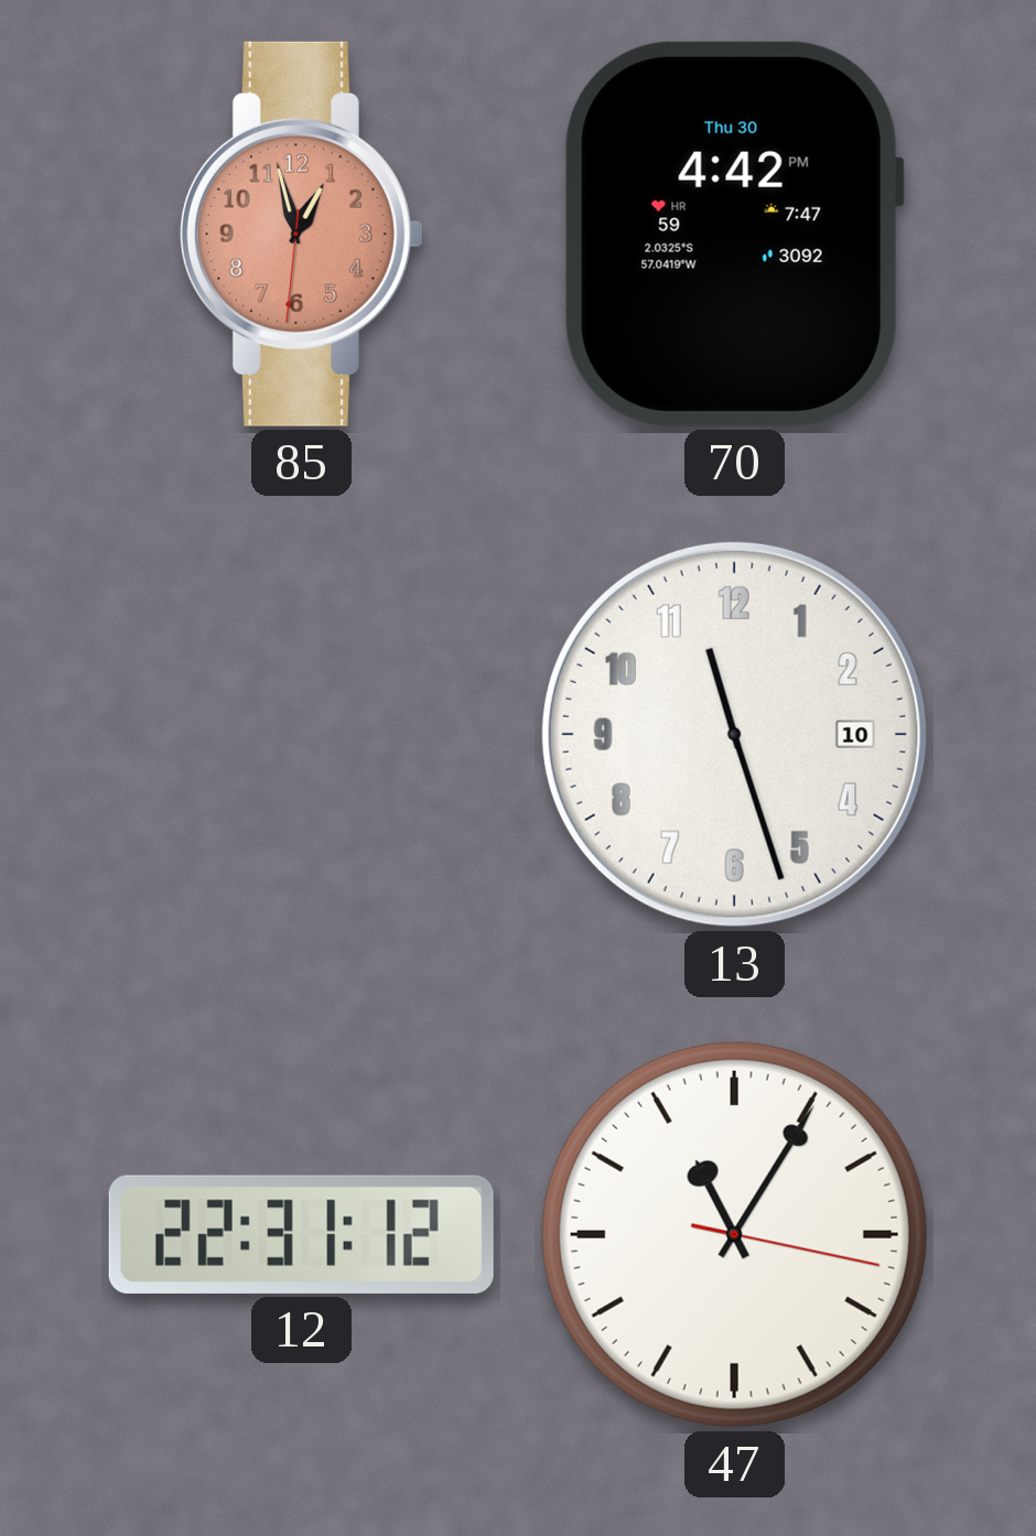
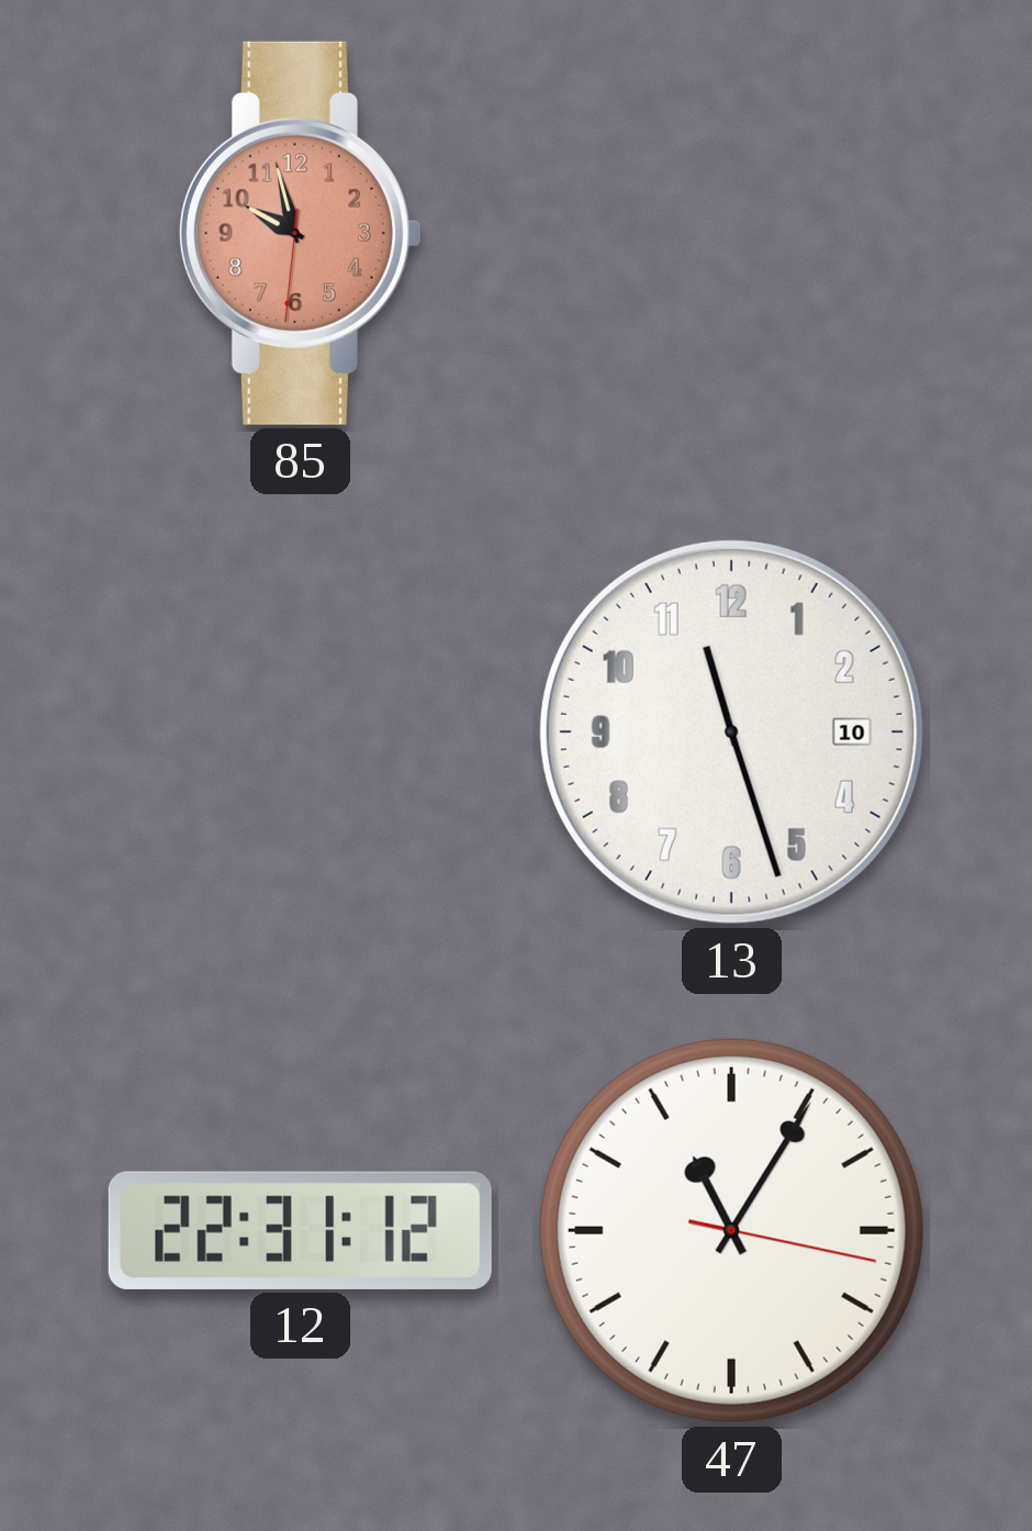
85: 12:57 -> 9:57
70: 4:42 -> none
